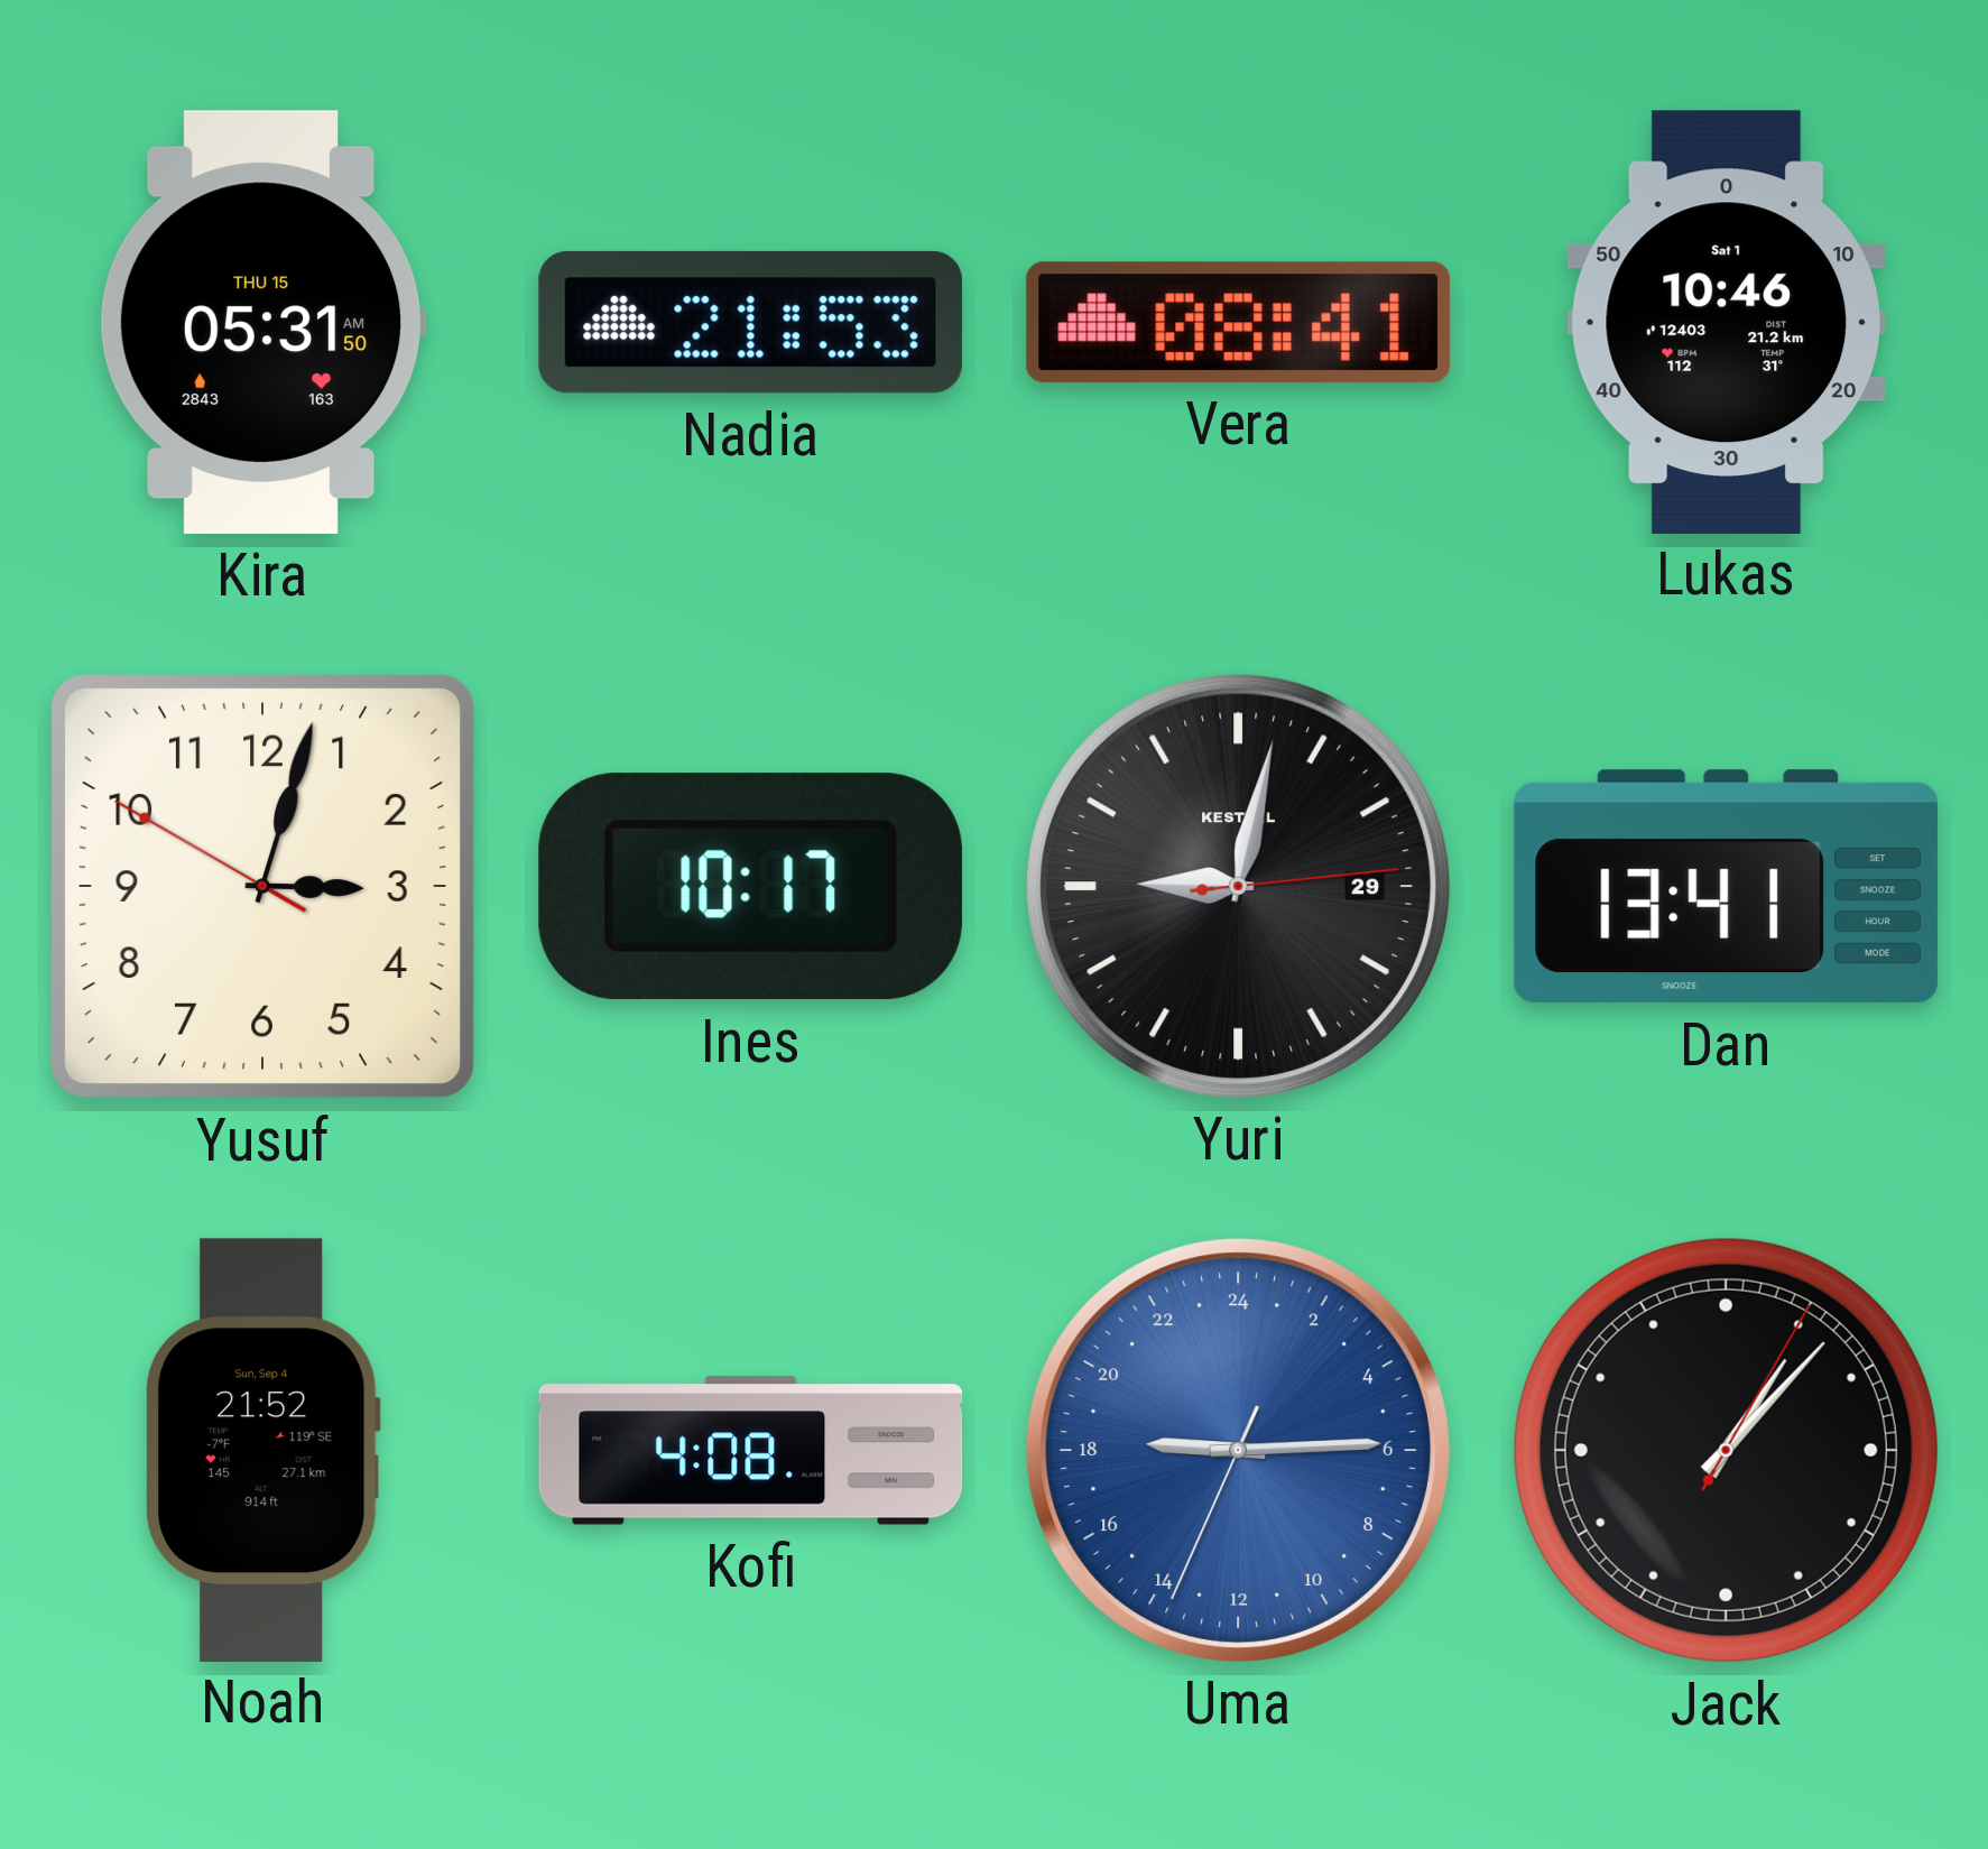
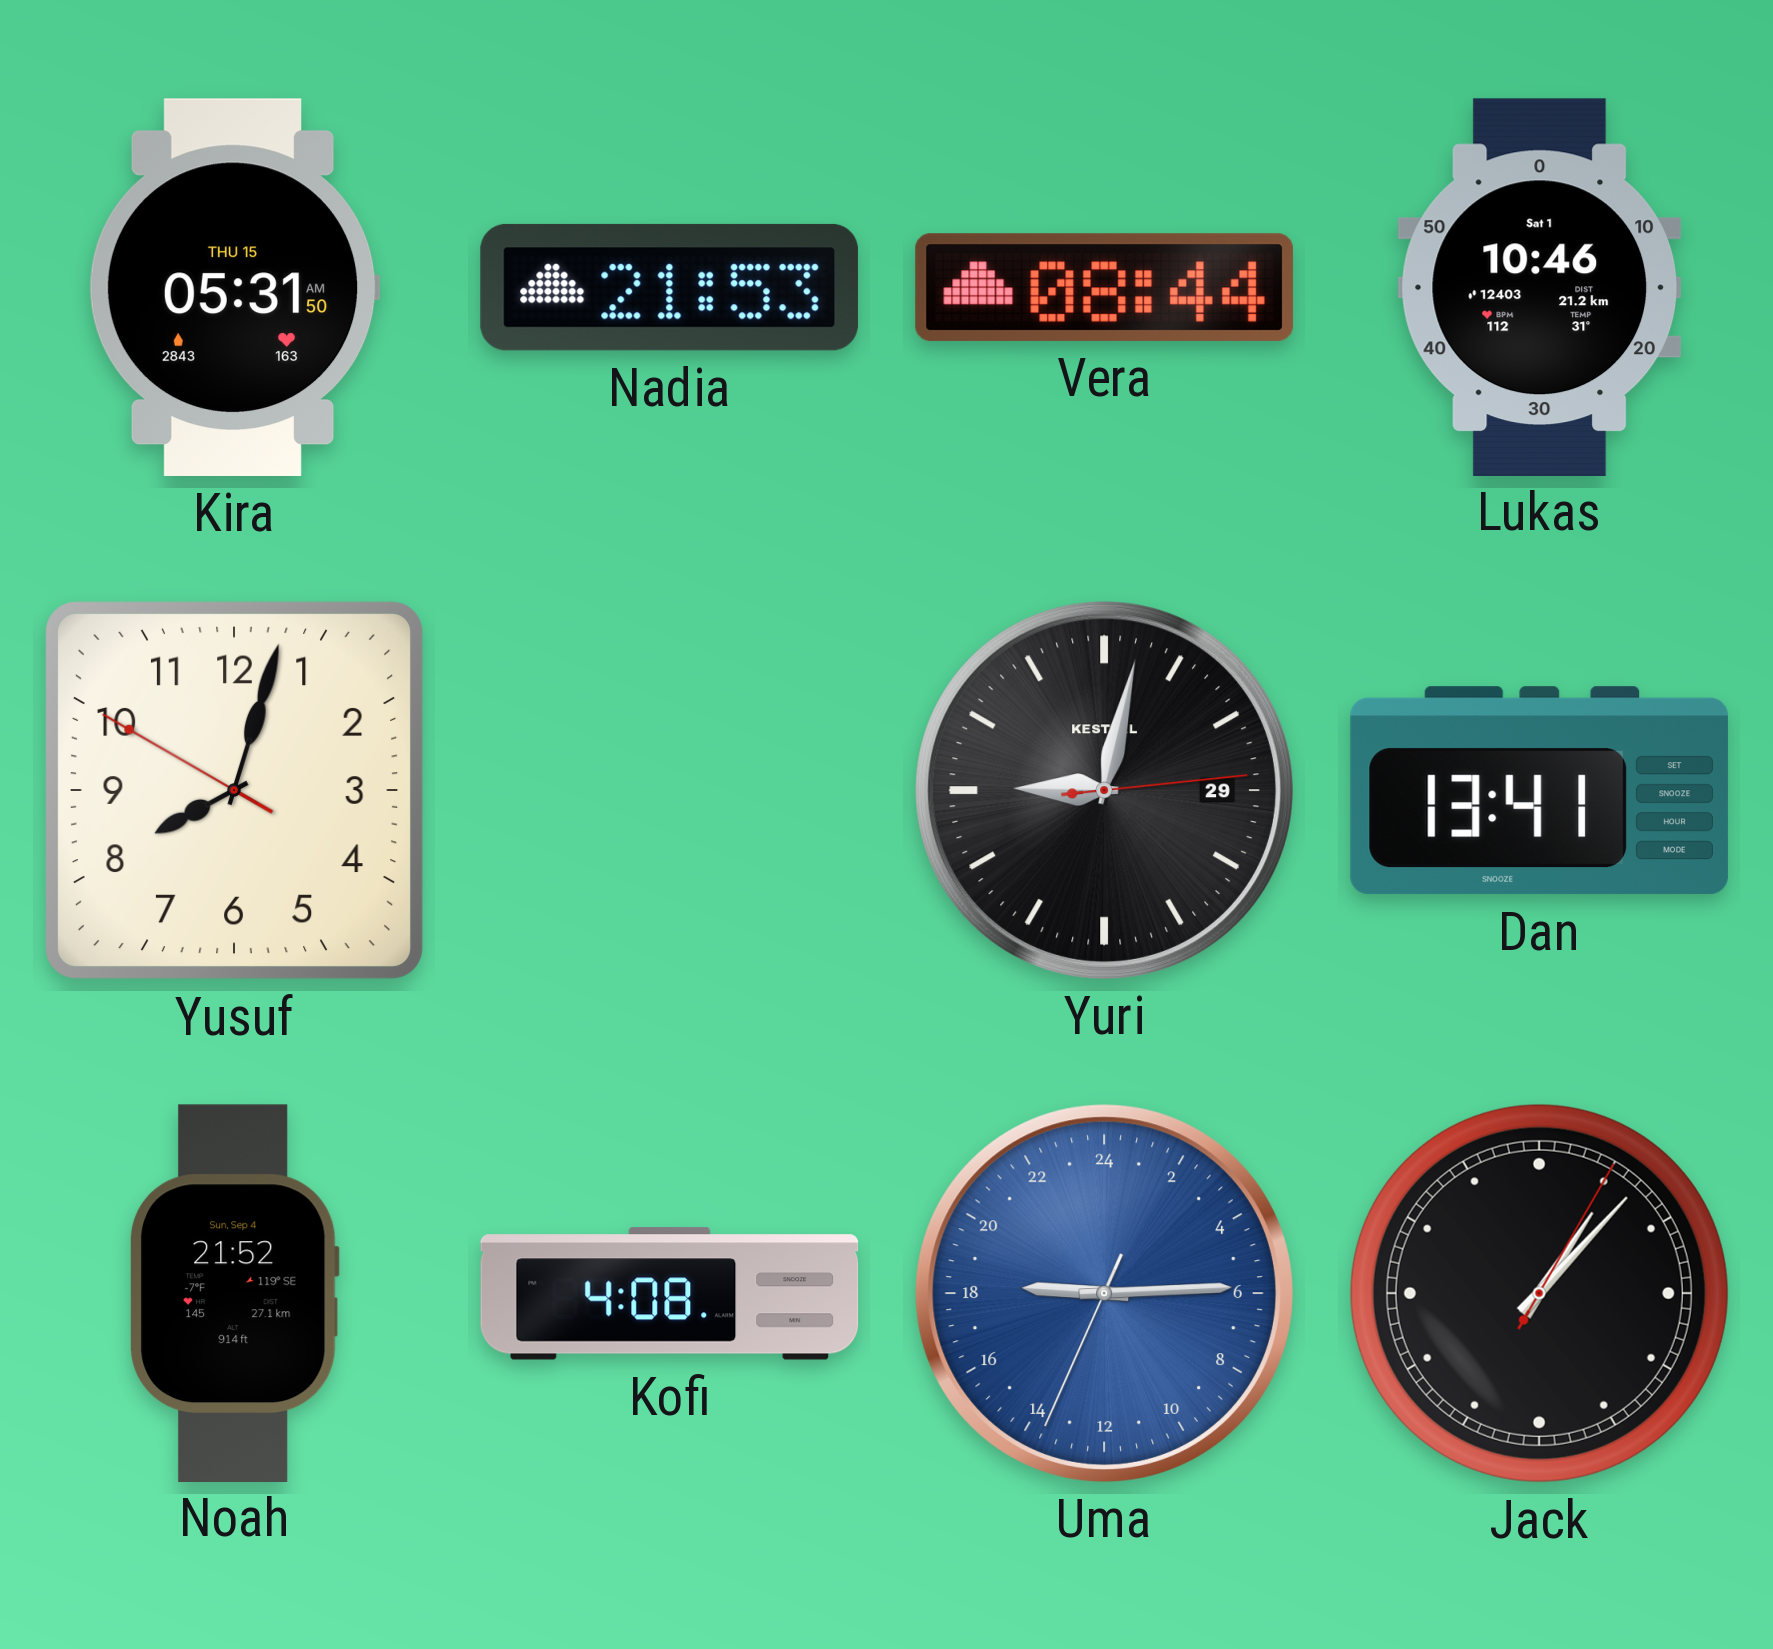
Vera: 08:41 -> 08:44
Yusuf: 3:02 -> 8:02
Ines: 10:17 -> none
